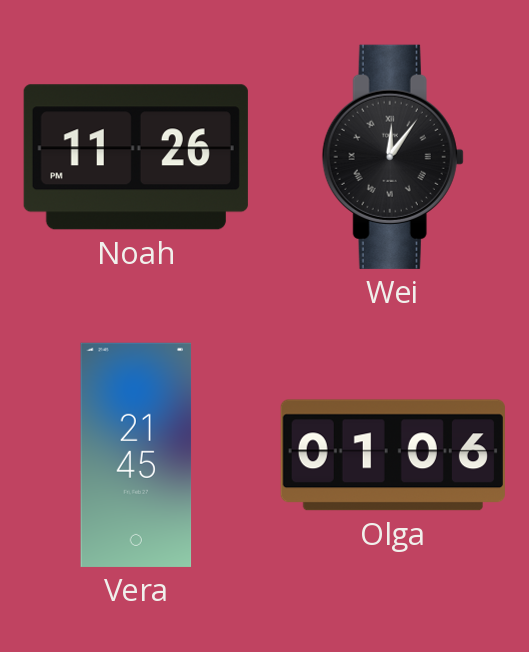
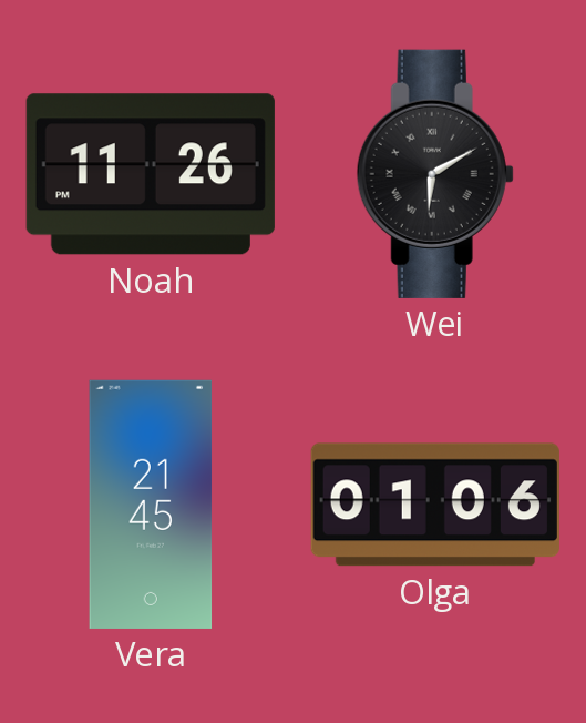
Wei: 12:06 -> 6:10
